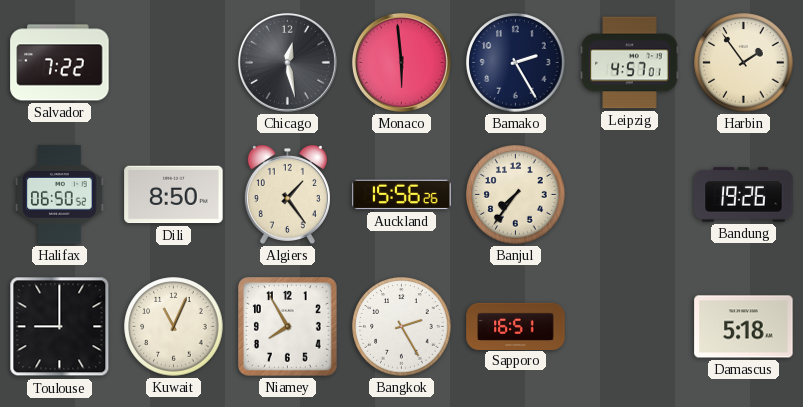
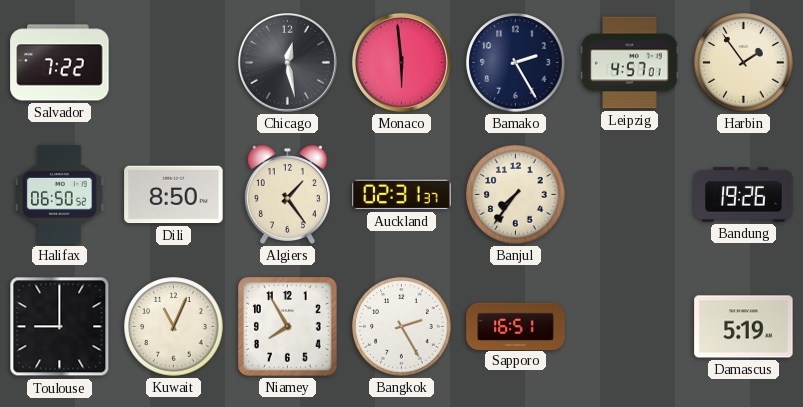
Auckland: 15:56 -> 02:31
Damascus: 5:18 -> 5:19
